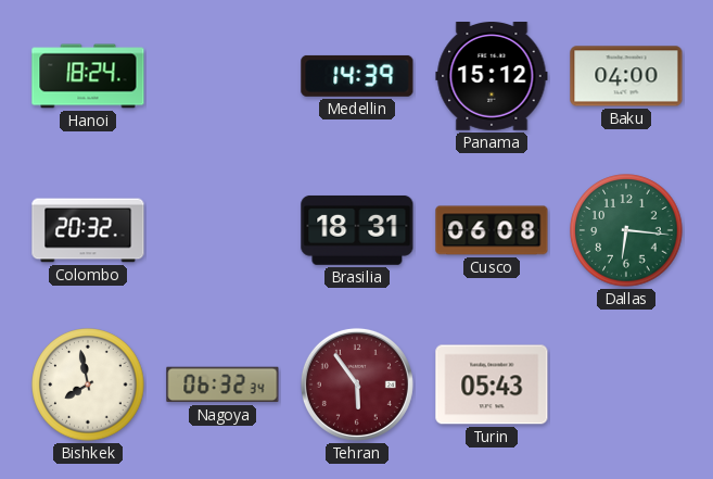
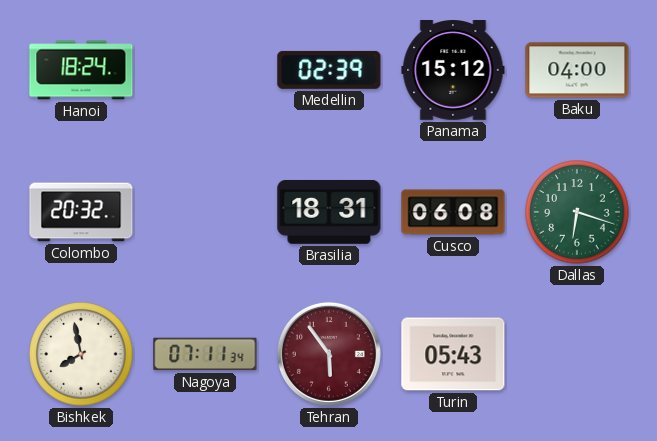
Medellin: 14:39 -> 02:39
Dallas: 6:16 -> 6:18
Nagoya: 06:32 -> 07:11
